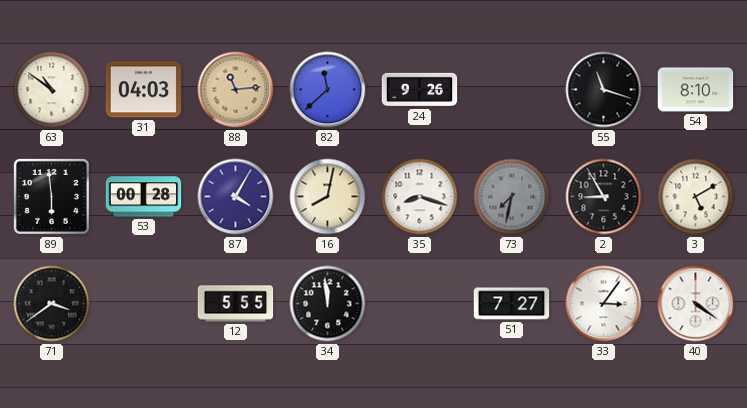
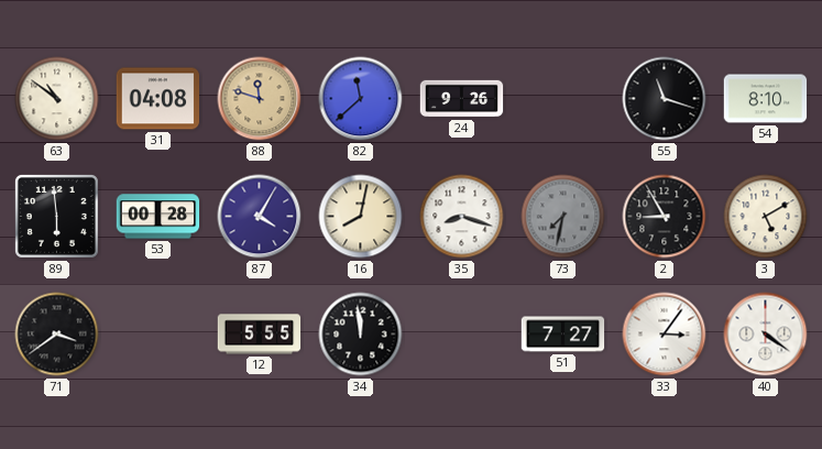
31: 04:03 -> 04:08
88: 11:14 -> 11:48
